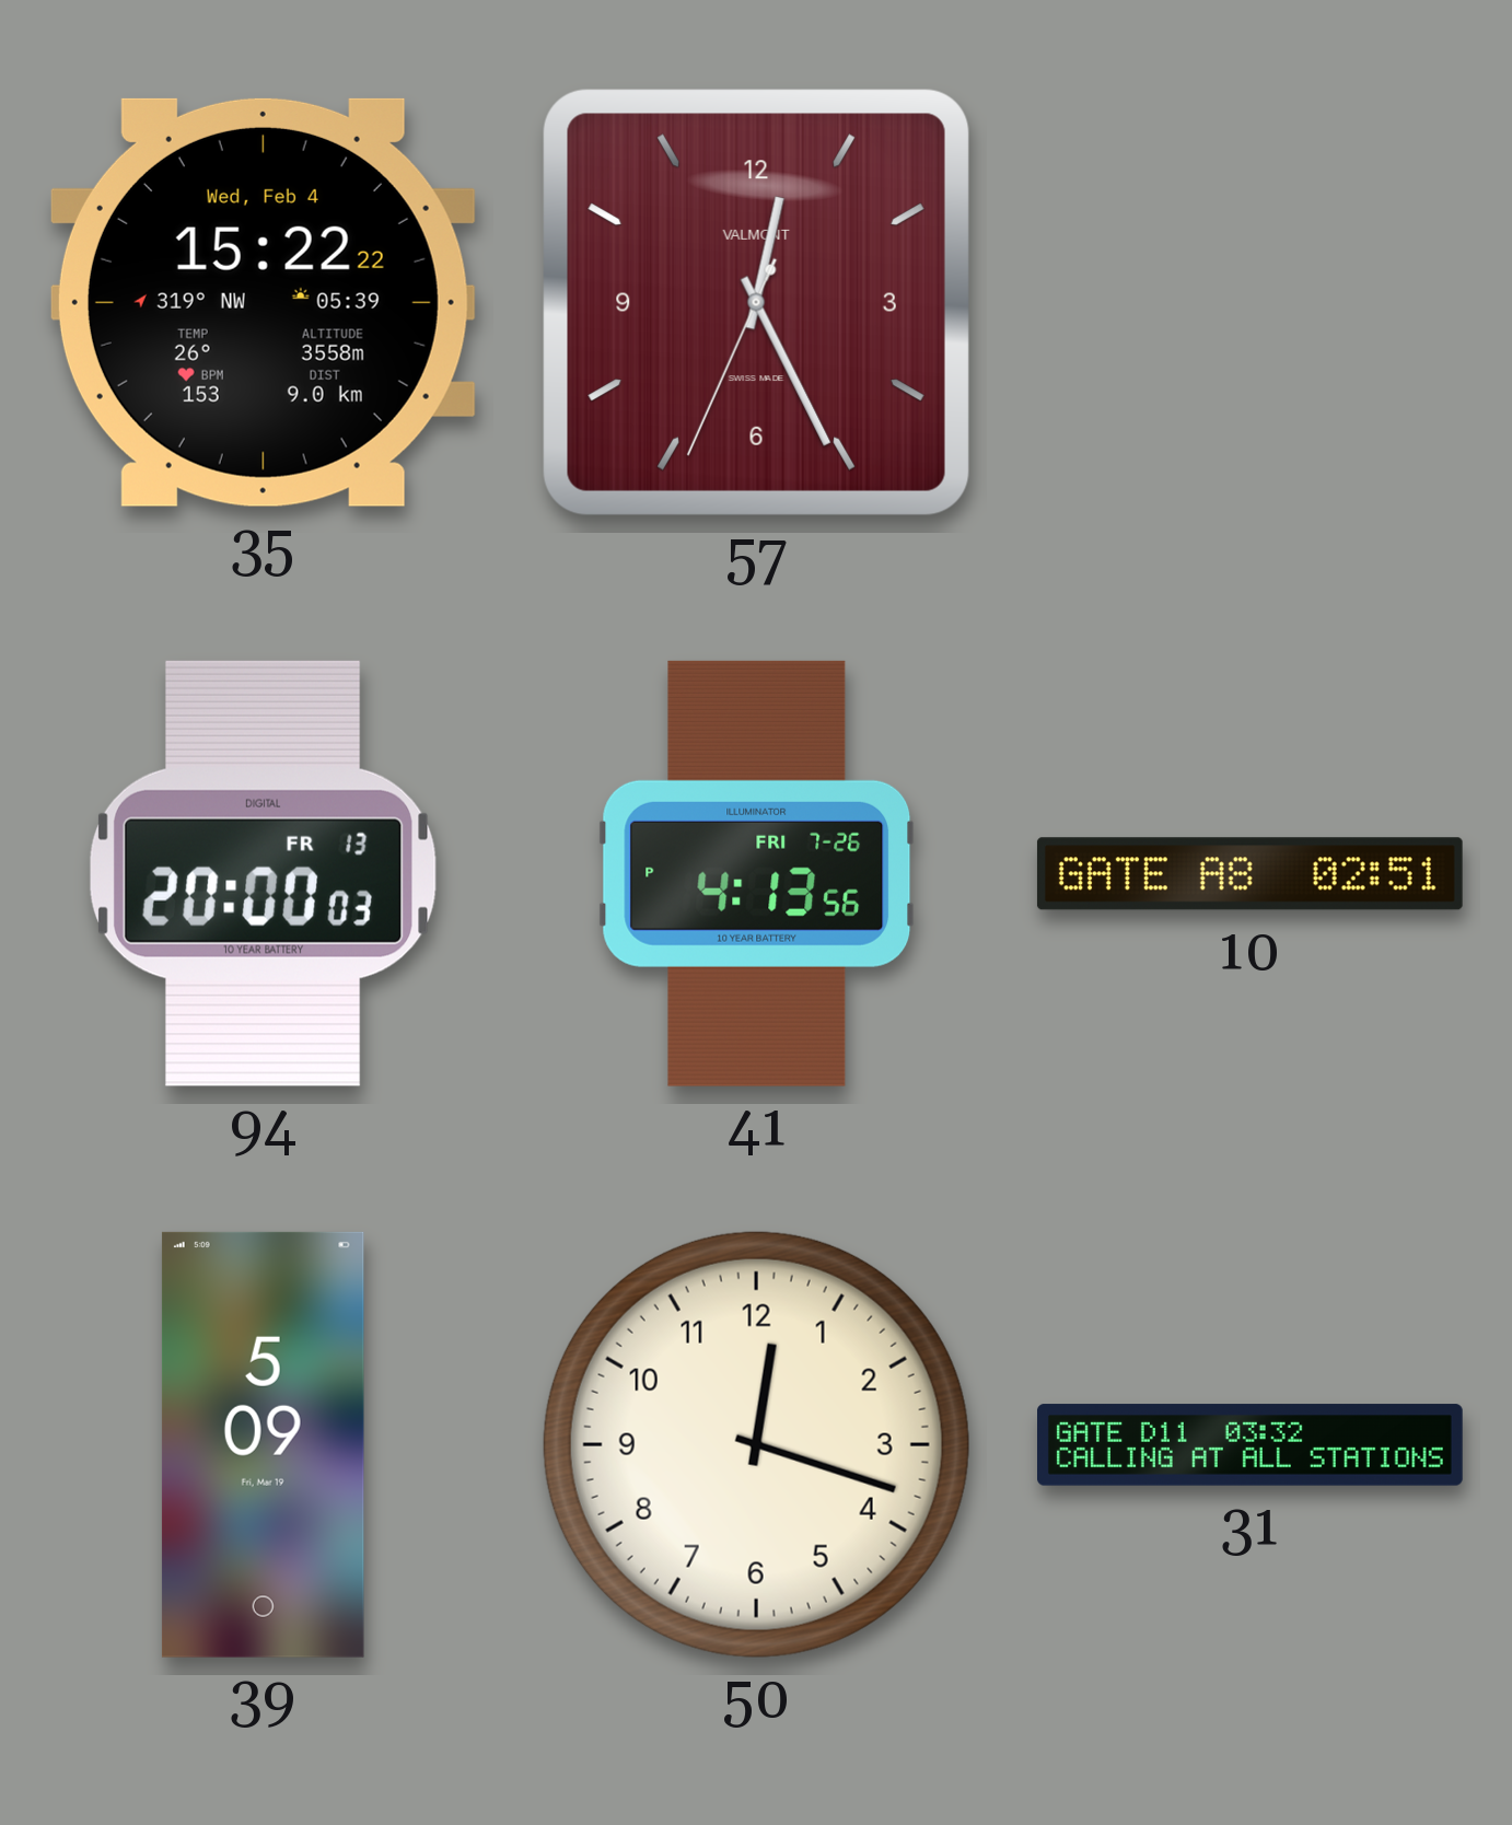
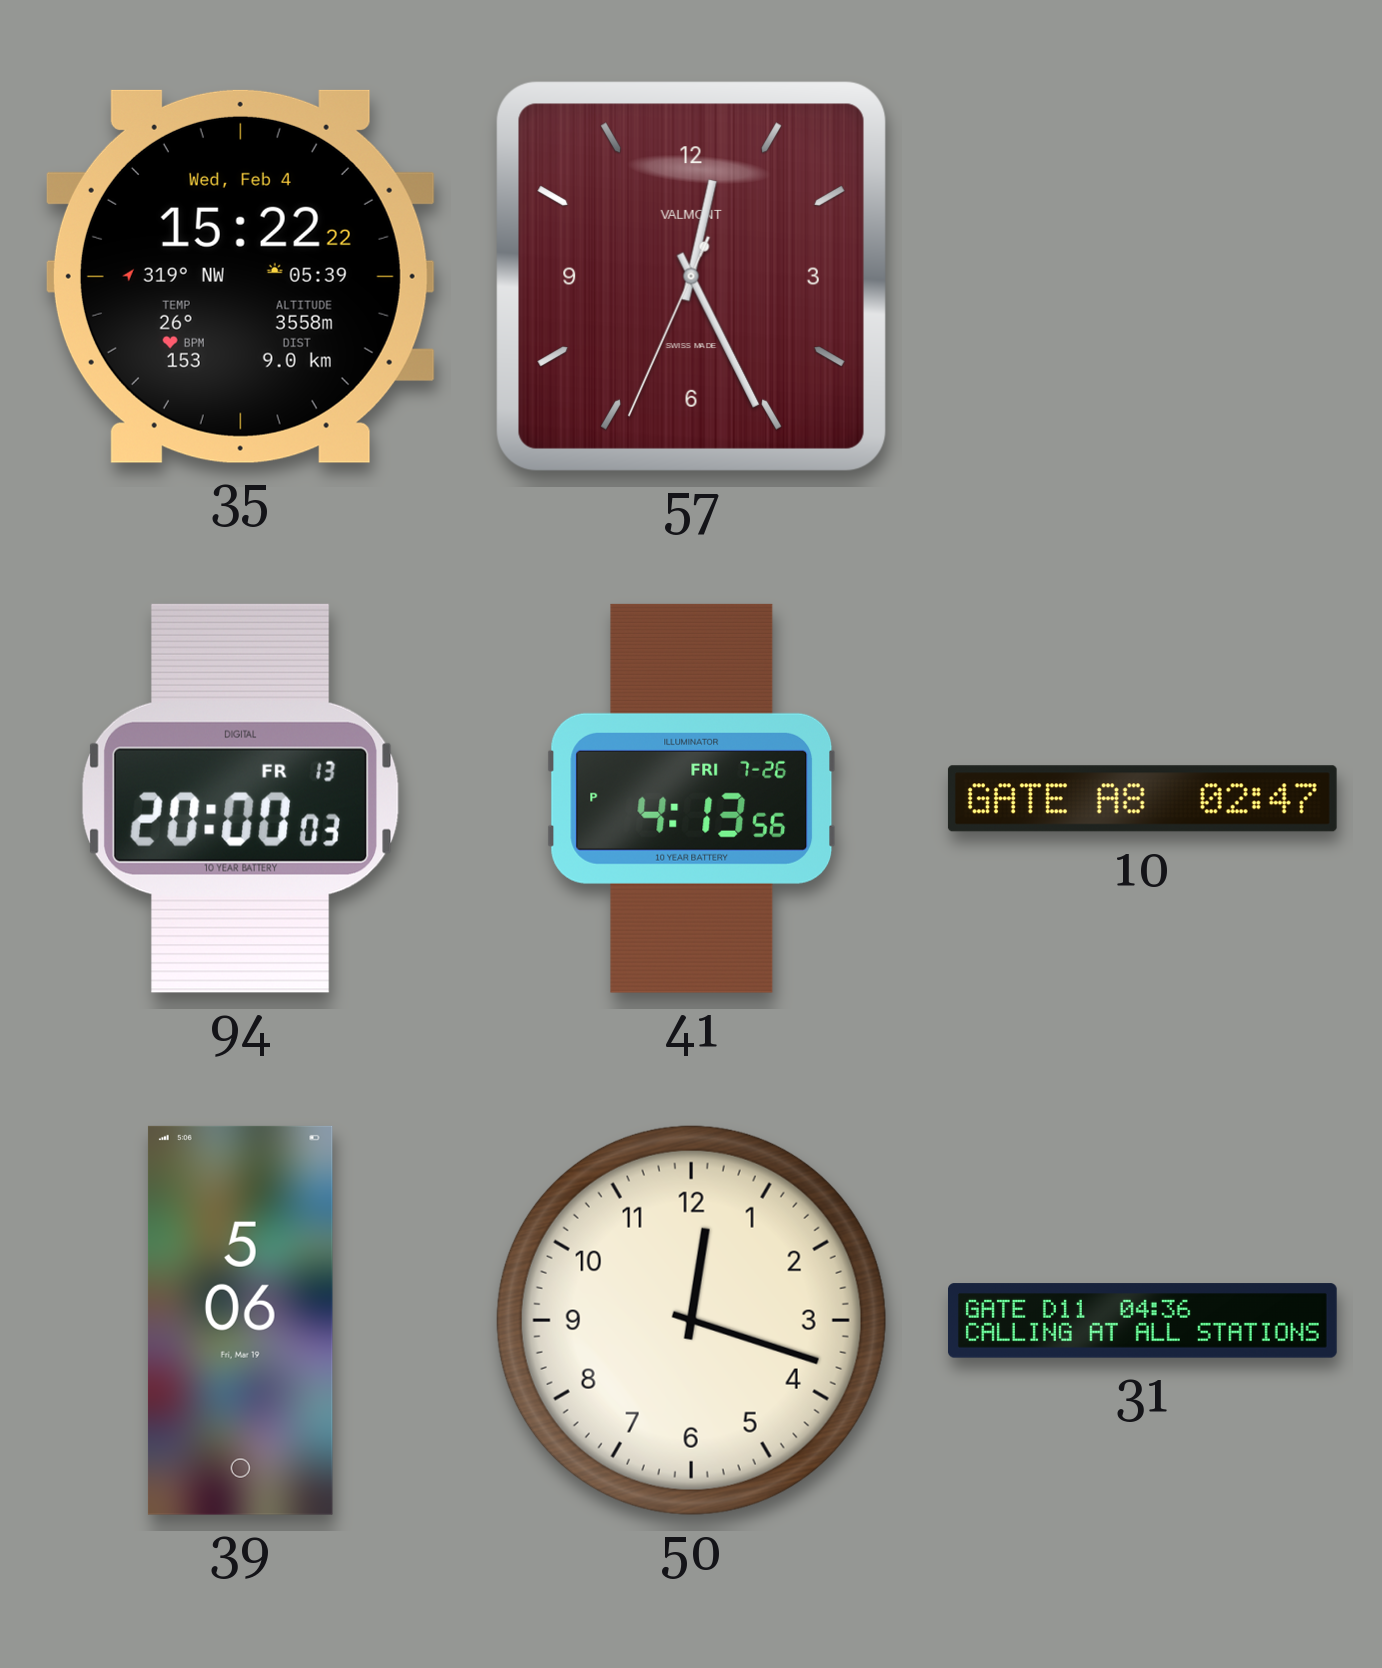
10: 02:51 -> 02:47
39: 5:09 -> 5:06
31: 03:32 -> 04:36
